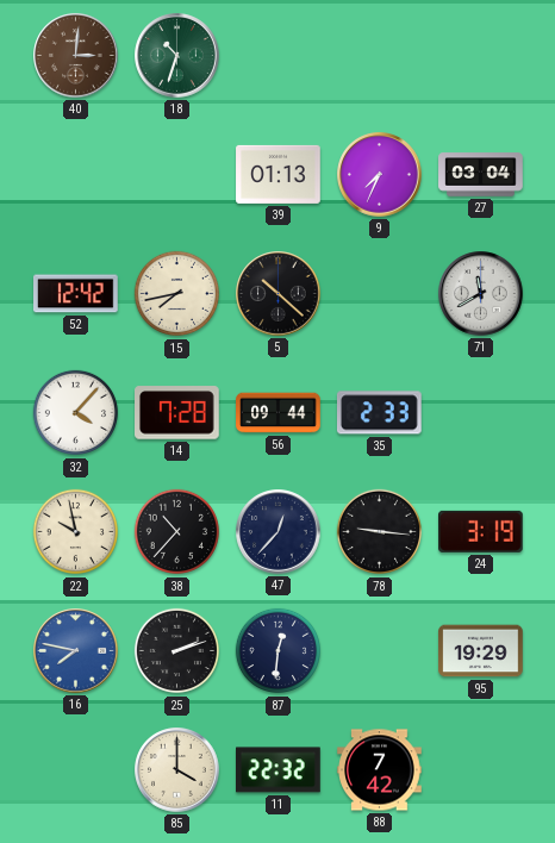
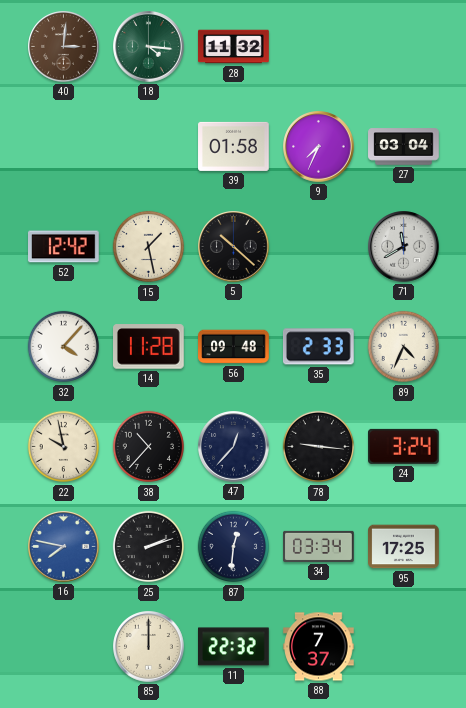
18: 10:33 -> 4:16
28: none -> 11:32
39: 01:13 -> 01:58
15: 7:43 -> 1:28
14: 7:28 -> 11:28
56: 09:44 -> 09:48
89: none -> 4:34
24: 3:19 -> 3:24
34: none -> 03:34
95: 19:29 -> 17:25
85: 4:00 -> 12:00
88: 7:42 -> 7:37
